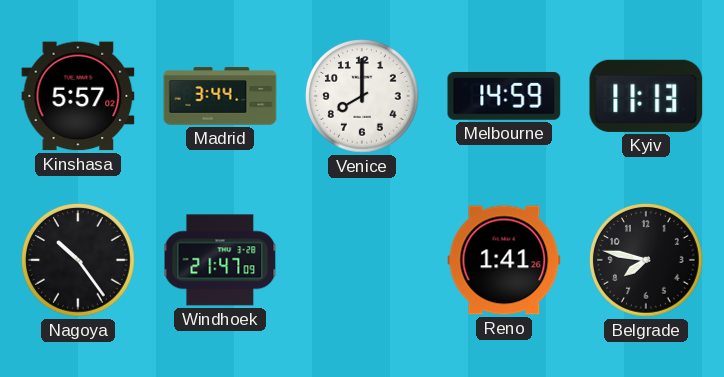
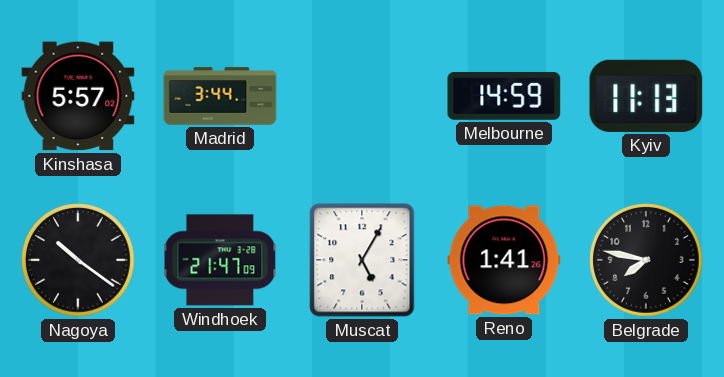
Venice: 8:00 -> none
Nagoya: 10:24 -> 10:21
Muscat: none -> 5:05
